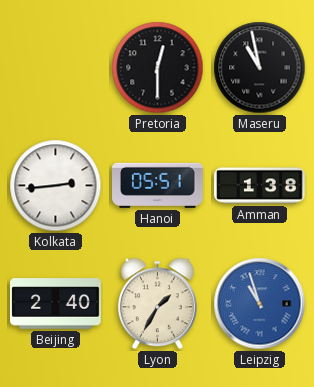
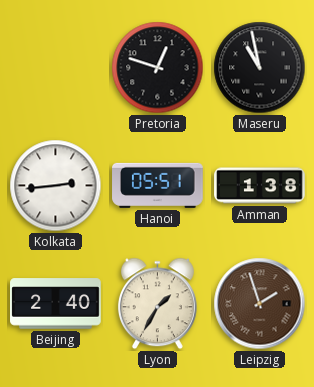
Pretoria: 12:30 -> 12:48
Leipzig: 10:57 -> 1:57
Leipzig dial: blue -> brown
